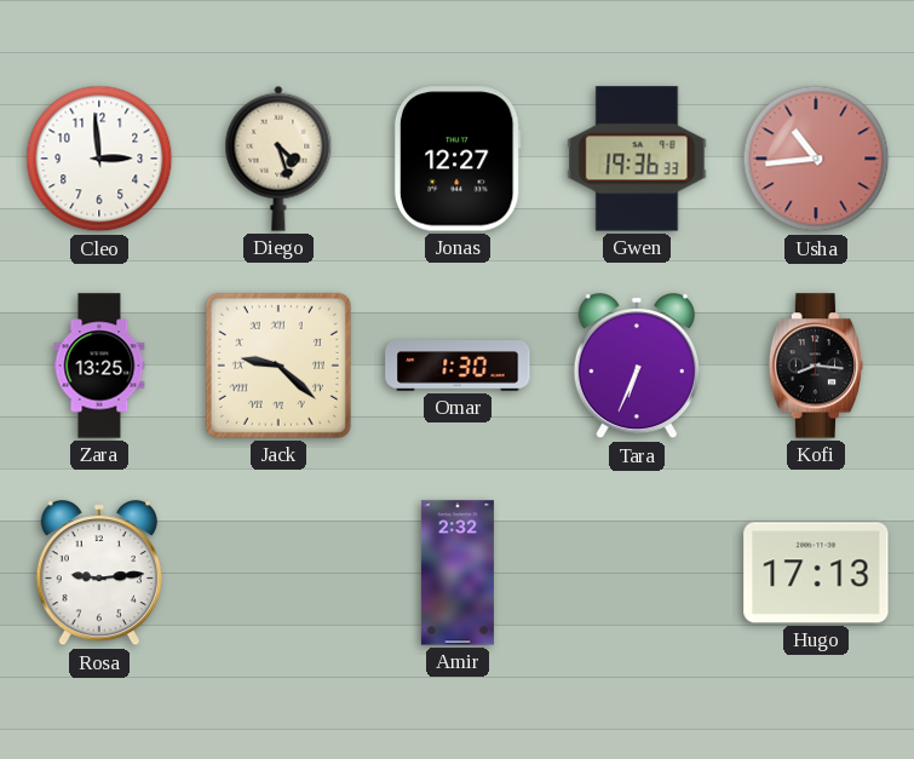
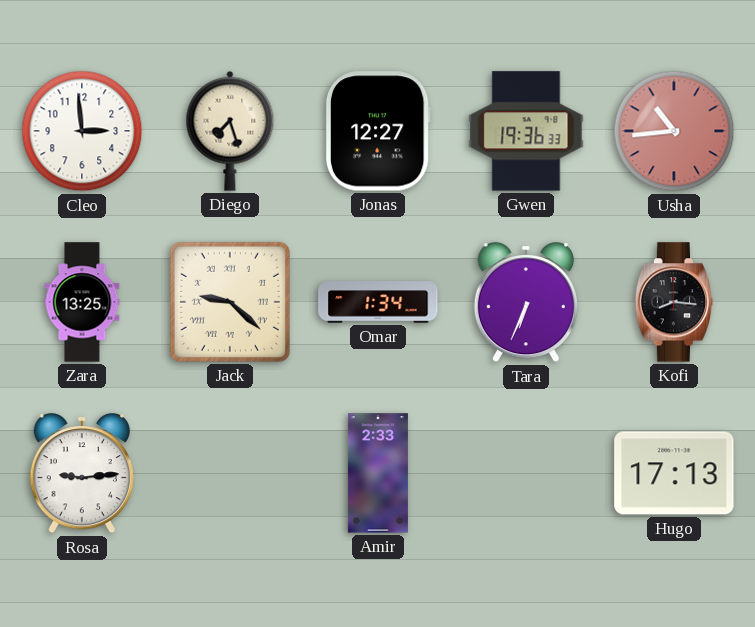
Diego: 4:27 -> 7:27
Omar: 1:30 -> 1:34
Amir: 2:32 -> 2:33
